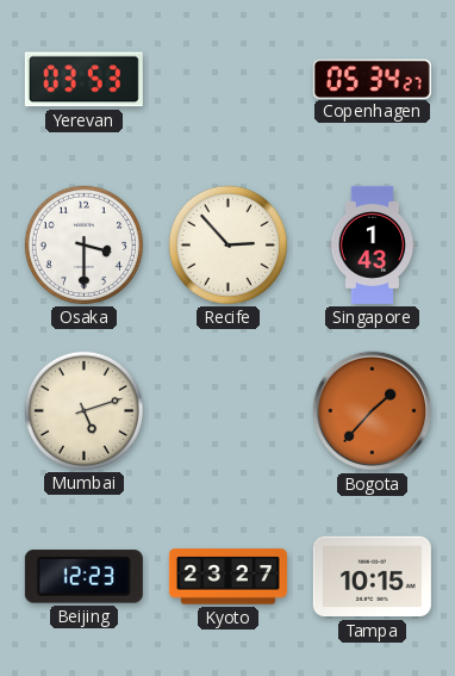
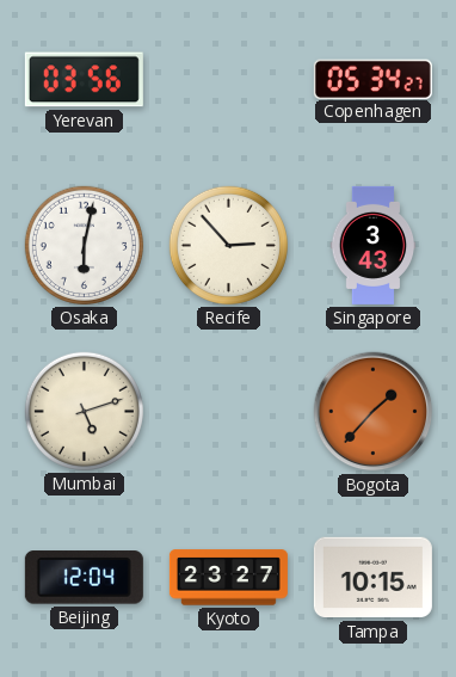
Yerevan: 03:53 -> 03:56
Osaka: 3:30 -> 6:02
Singapore: 1:43 -> 3:43
Beijing: 12:23 -> 12:04
